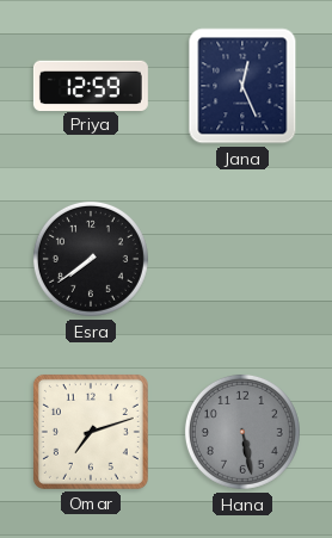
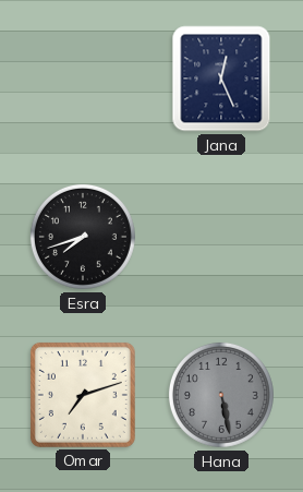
Priya: 12:59 -> none
Esra: 7:39 -> 7:42
